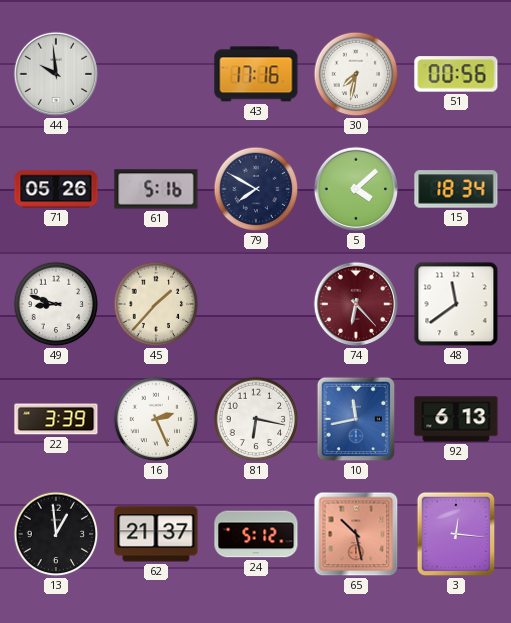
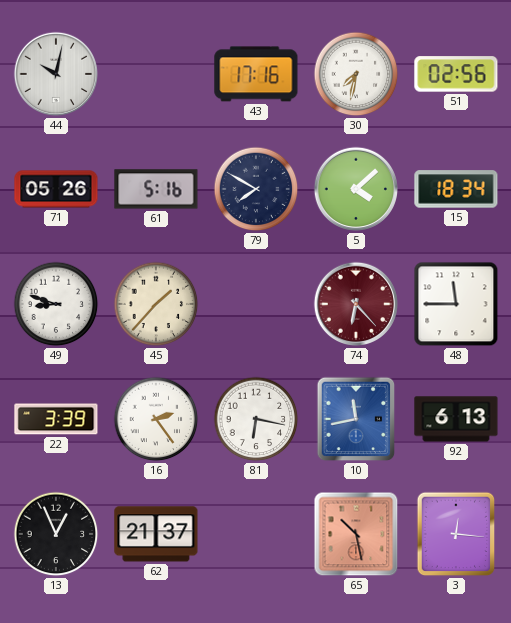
44: 9:59 -> 10:02
51: 00:56 -> 02:56
48: 11:39 -> 11:45
16: 2:26 -> 2:24
13: 12:59 -> 12:56
24: 5:12 -> none
